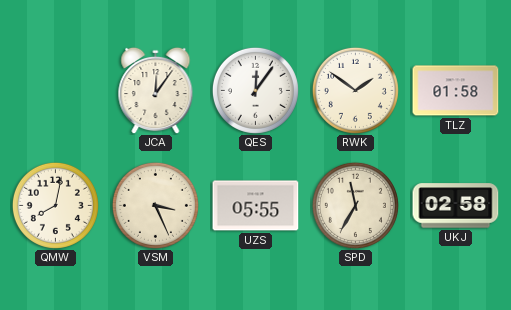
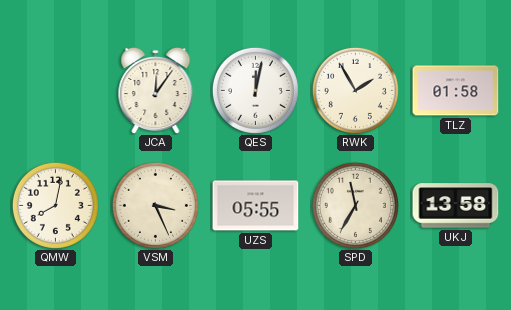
QES: 12:06 -> 12:02
RWK: 1:51 -> 1:55
UKJ: 02:58 -> 13:58
